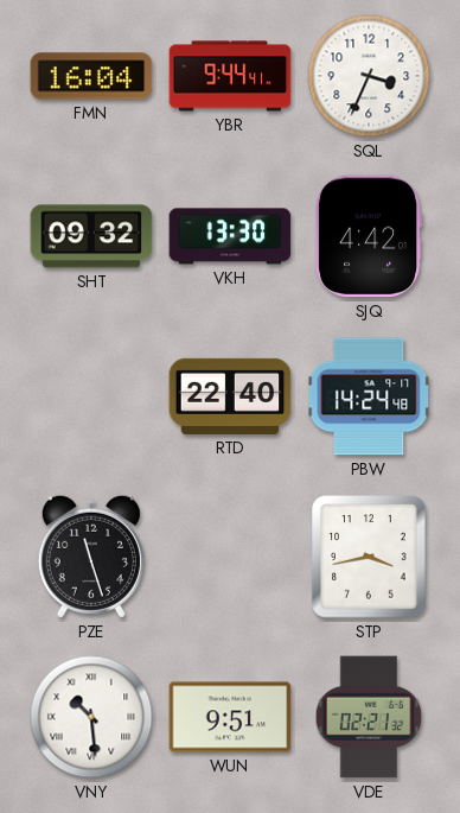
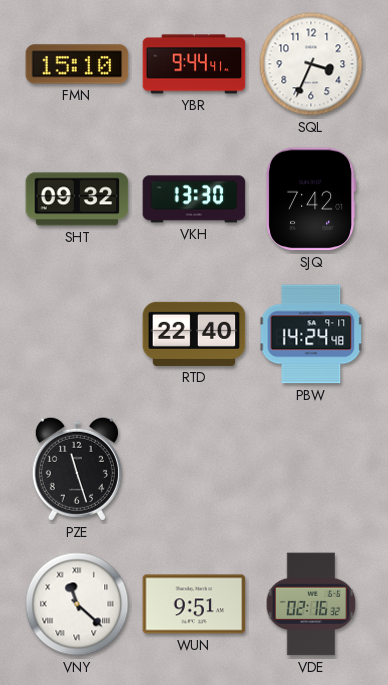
FMN: 16:04 -> 15:10
SJQ: 4:42 -> 7:42
STP: 3:43 -> none
VNY: 10:29 -> 11:22
VDE: 02:21 -> 02:16
